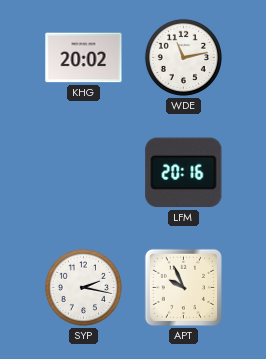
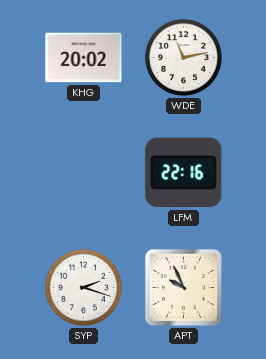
LFM: 20:16 -> 22:16
SYP: 2:17 -> 2:18
